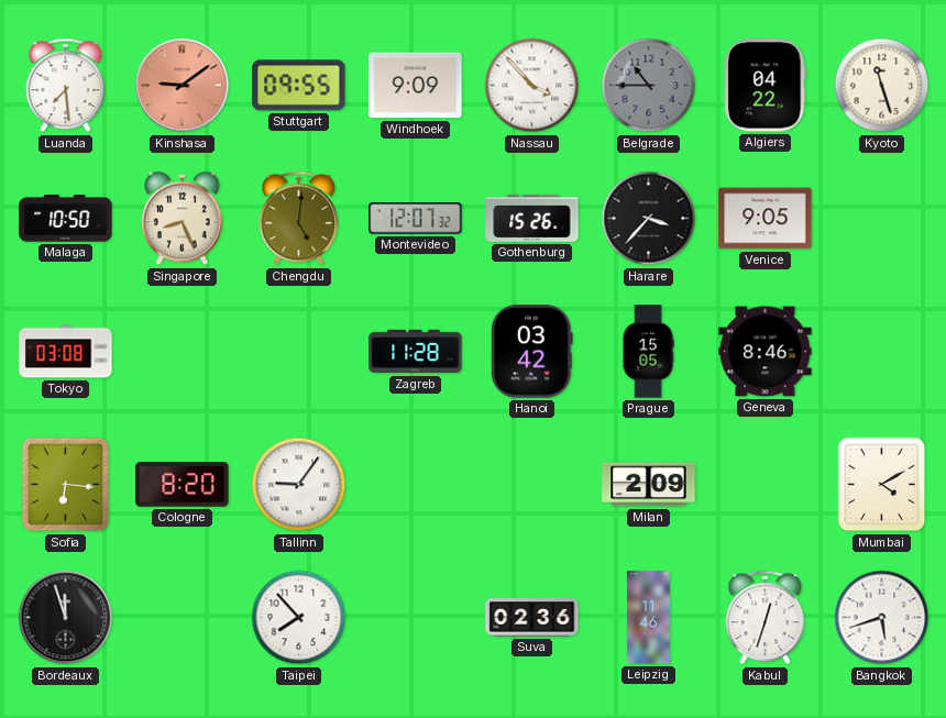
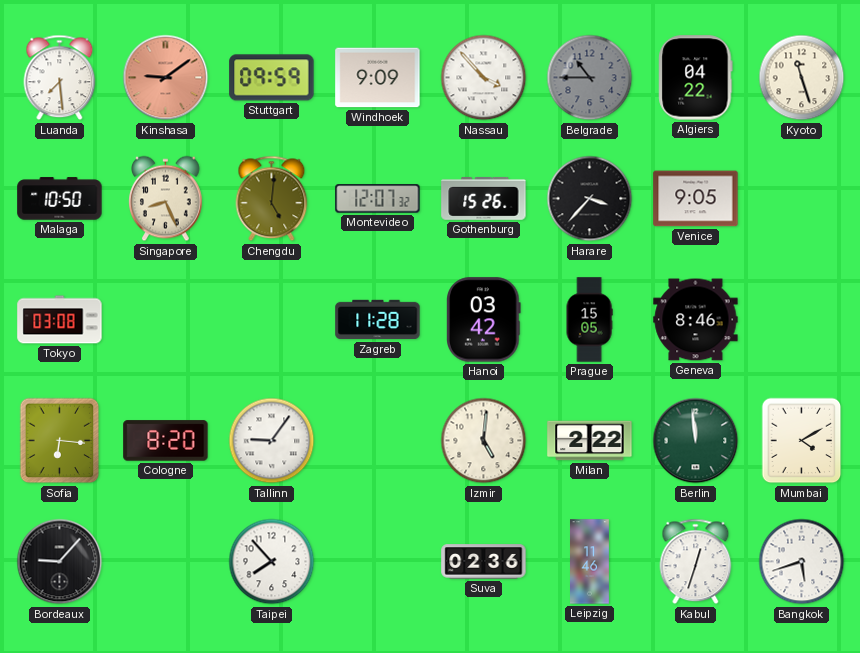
Stuttgart: 09:55 -> 09:59
Izmir: none -> 5:01
Milan: 2:09 -> 2:22
Berlin: none -> 11:59
Bordeaux: 11:57 -> 9:07
